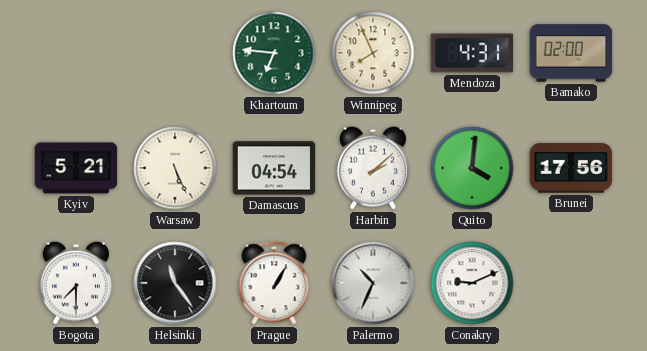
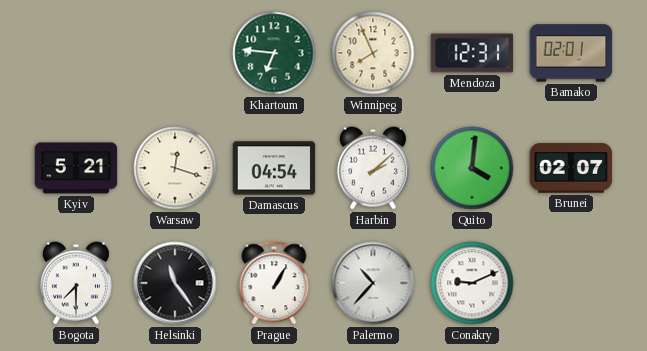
Mendoza: 4:31 -> 12:31
Bamako: 02:00 -> 02:01
Warsaw: 5:26 -> 12:18
Brunei: 17:56 -> 02:07
Palermo: 10:34 -> 10:37
